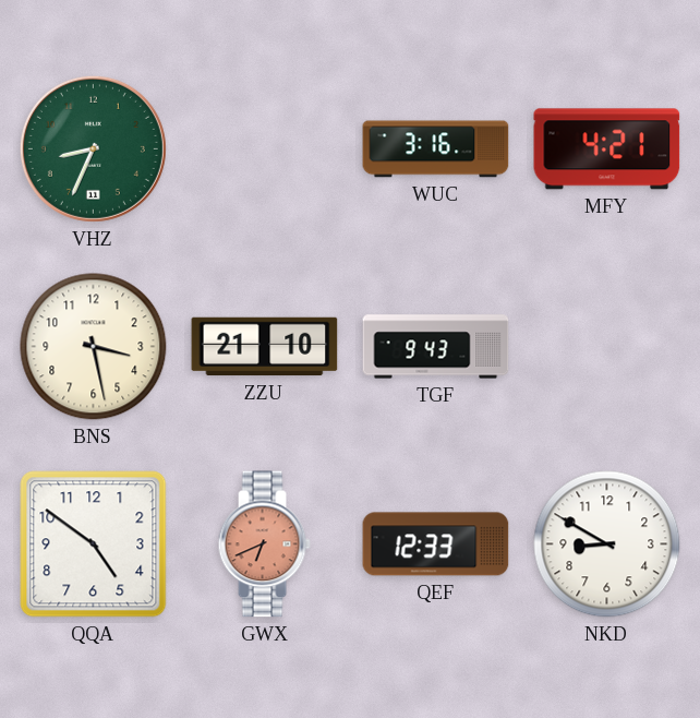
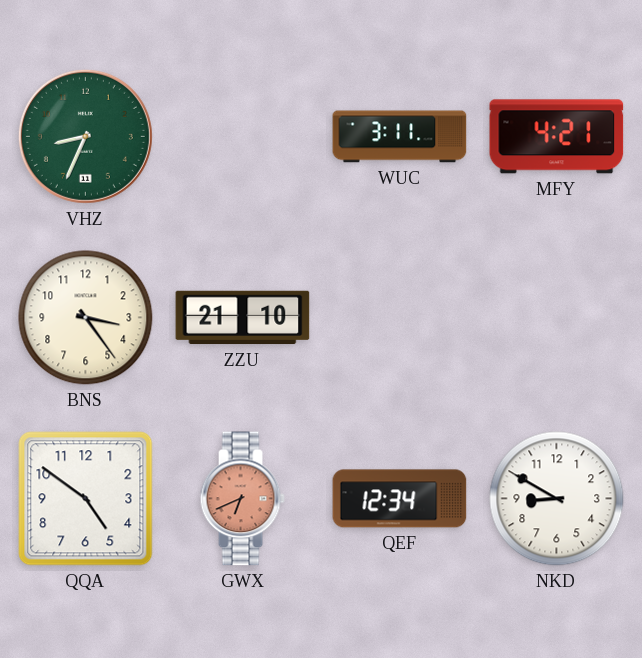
WUC: 3:16 -> 3:11
BNS: 3:28 -> 3:24
TGF: 9:43 -> none
QEF: 12:33 -> 12:34
